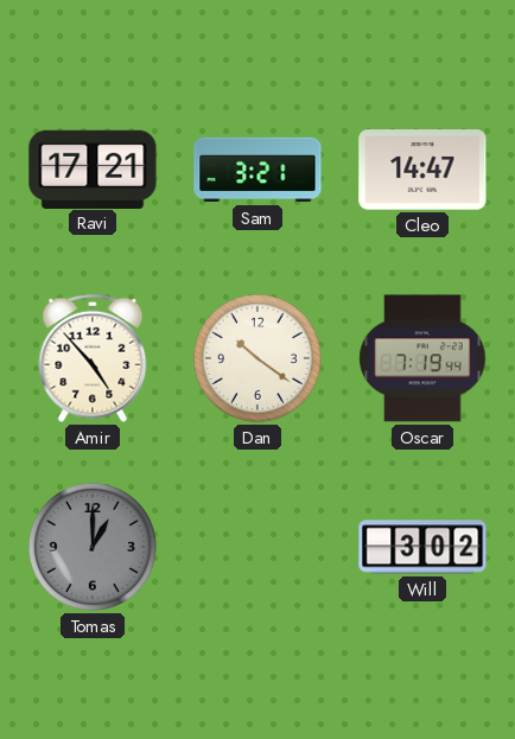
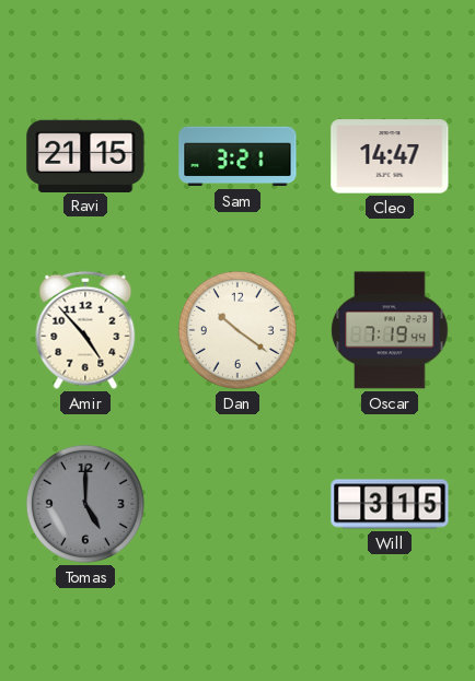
Ravi: 17:21 -> 21:15
Tomas: 1:00 -> 5:00
Will: 3:02 -> 3:15
